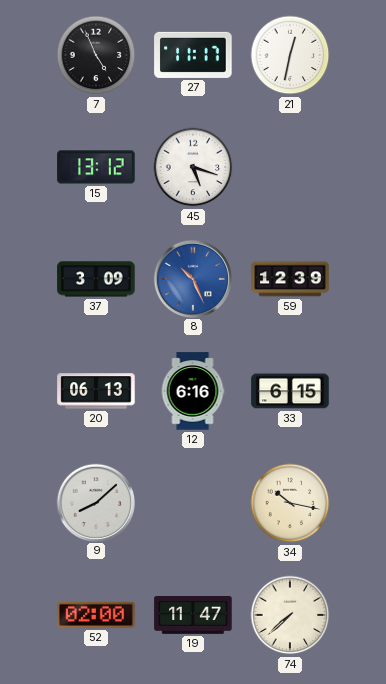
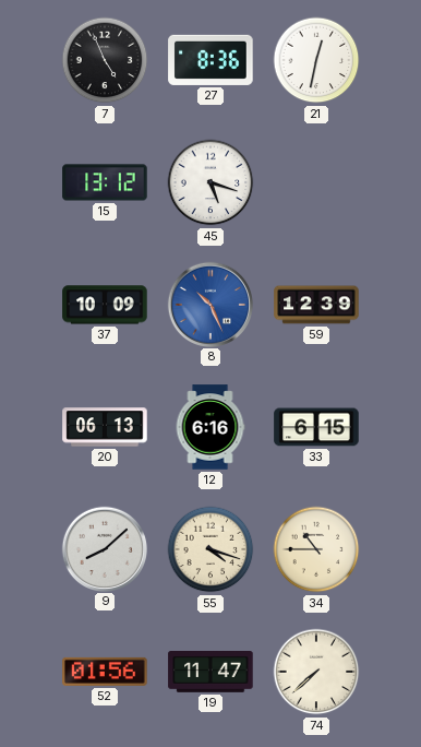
27: 11:17 -> 8:36
37: 3:09 -> 10:09
55: none -> 4:18
34: 10:17 -> 10:45
52: 02:00 -> 01:56
